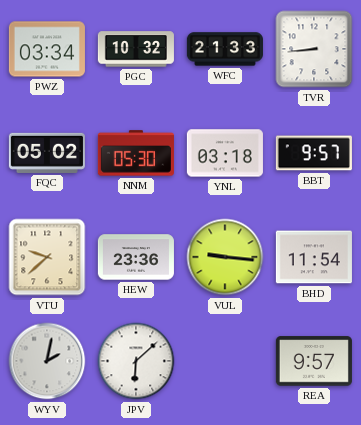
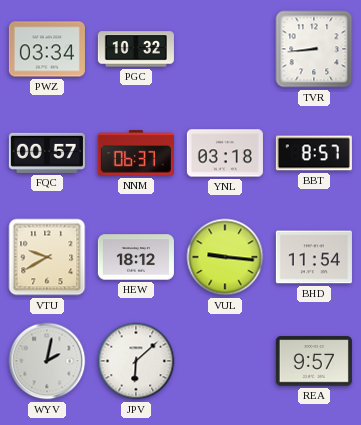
WFC: 21:33 -> none
FQC: 05:02 -> 00:57
NNM: 05:30 -> 06:37
BBT: 9:57 -> 8:57
VTU: 9:38 -> 9:40
HEW: 23:36 -> 18:12
